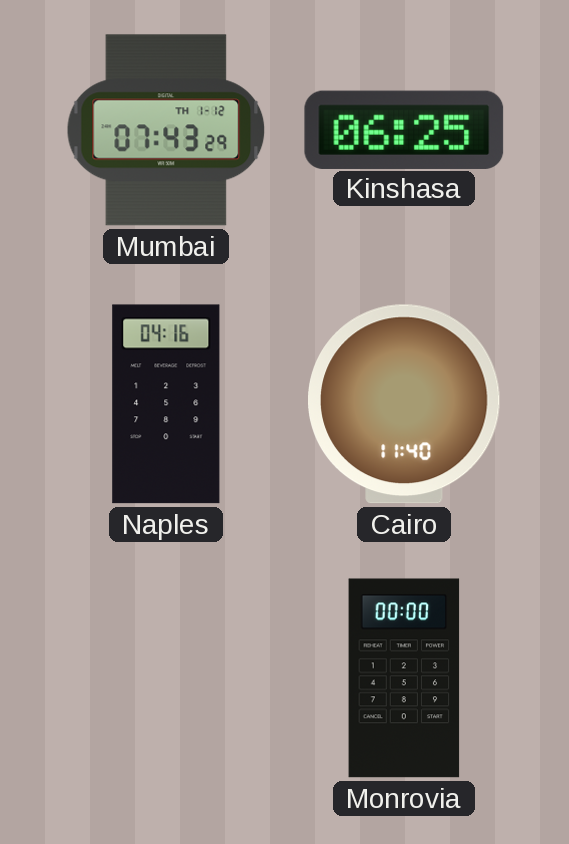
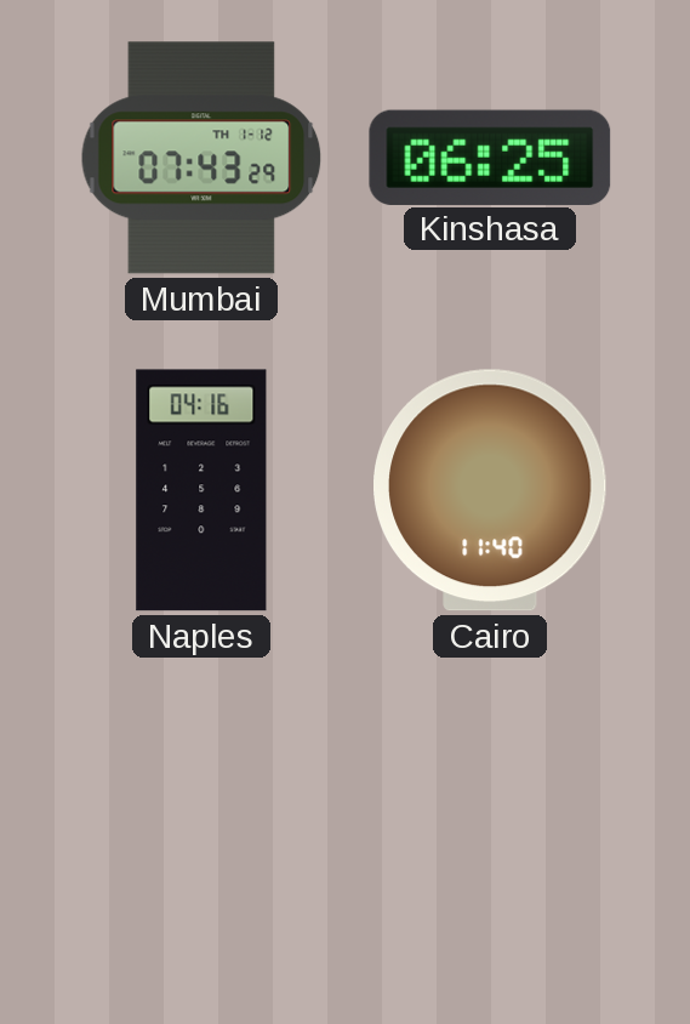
Monrovia: 00:00 -> none
